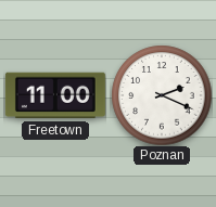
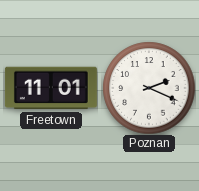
Freetown: 11:00 -> 11:01
